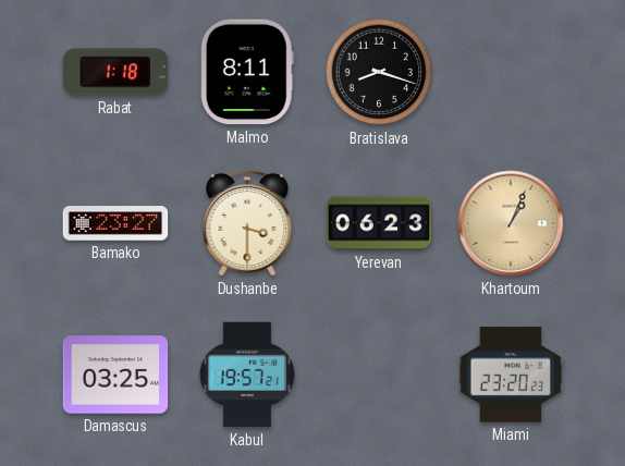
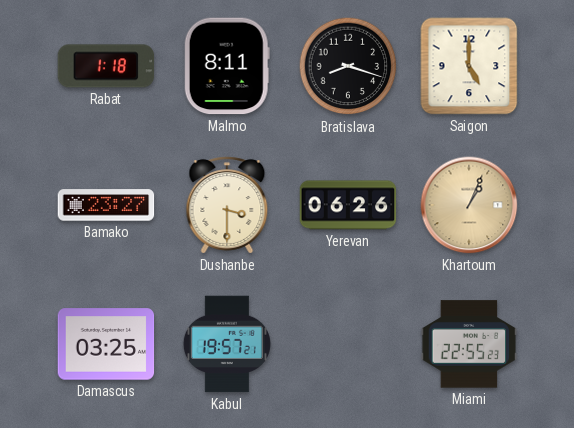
Saigon: none -> 5:00
Yerevan: 06:23 -> 06:26
Miami: 23:20 -> 22:55
